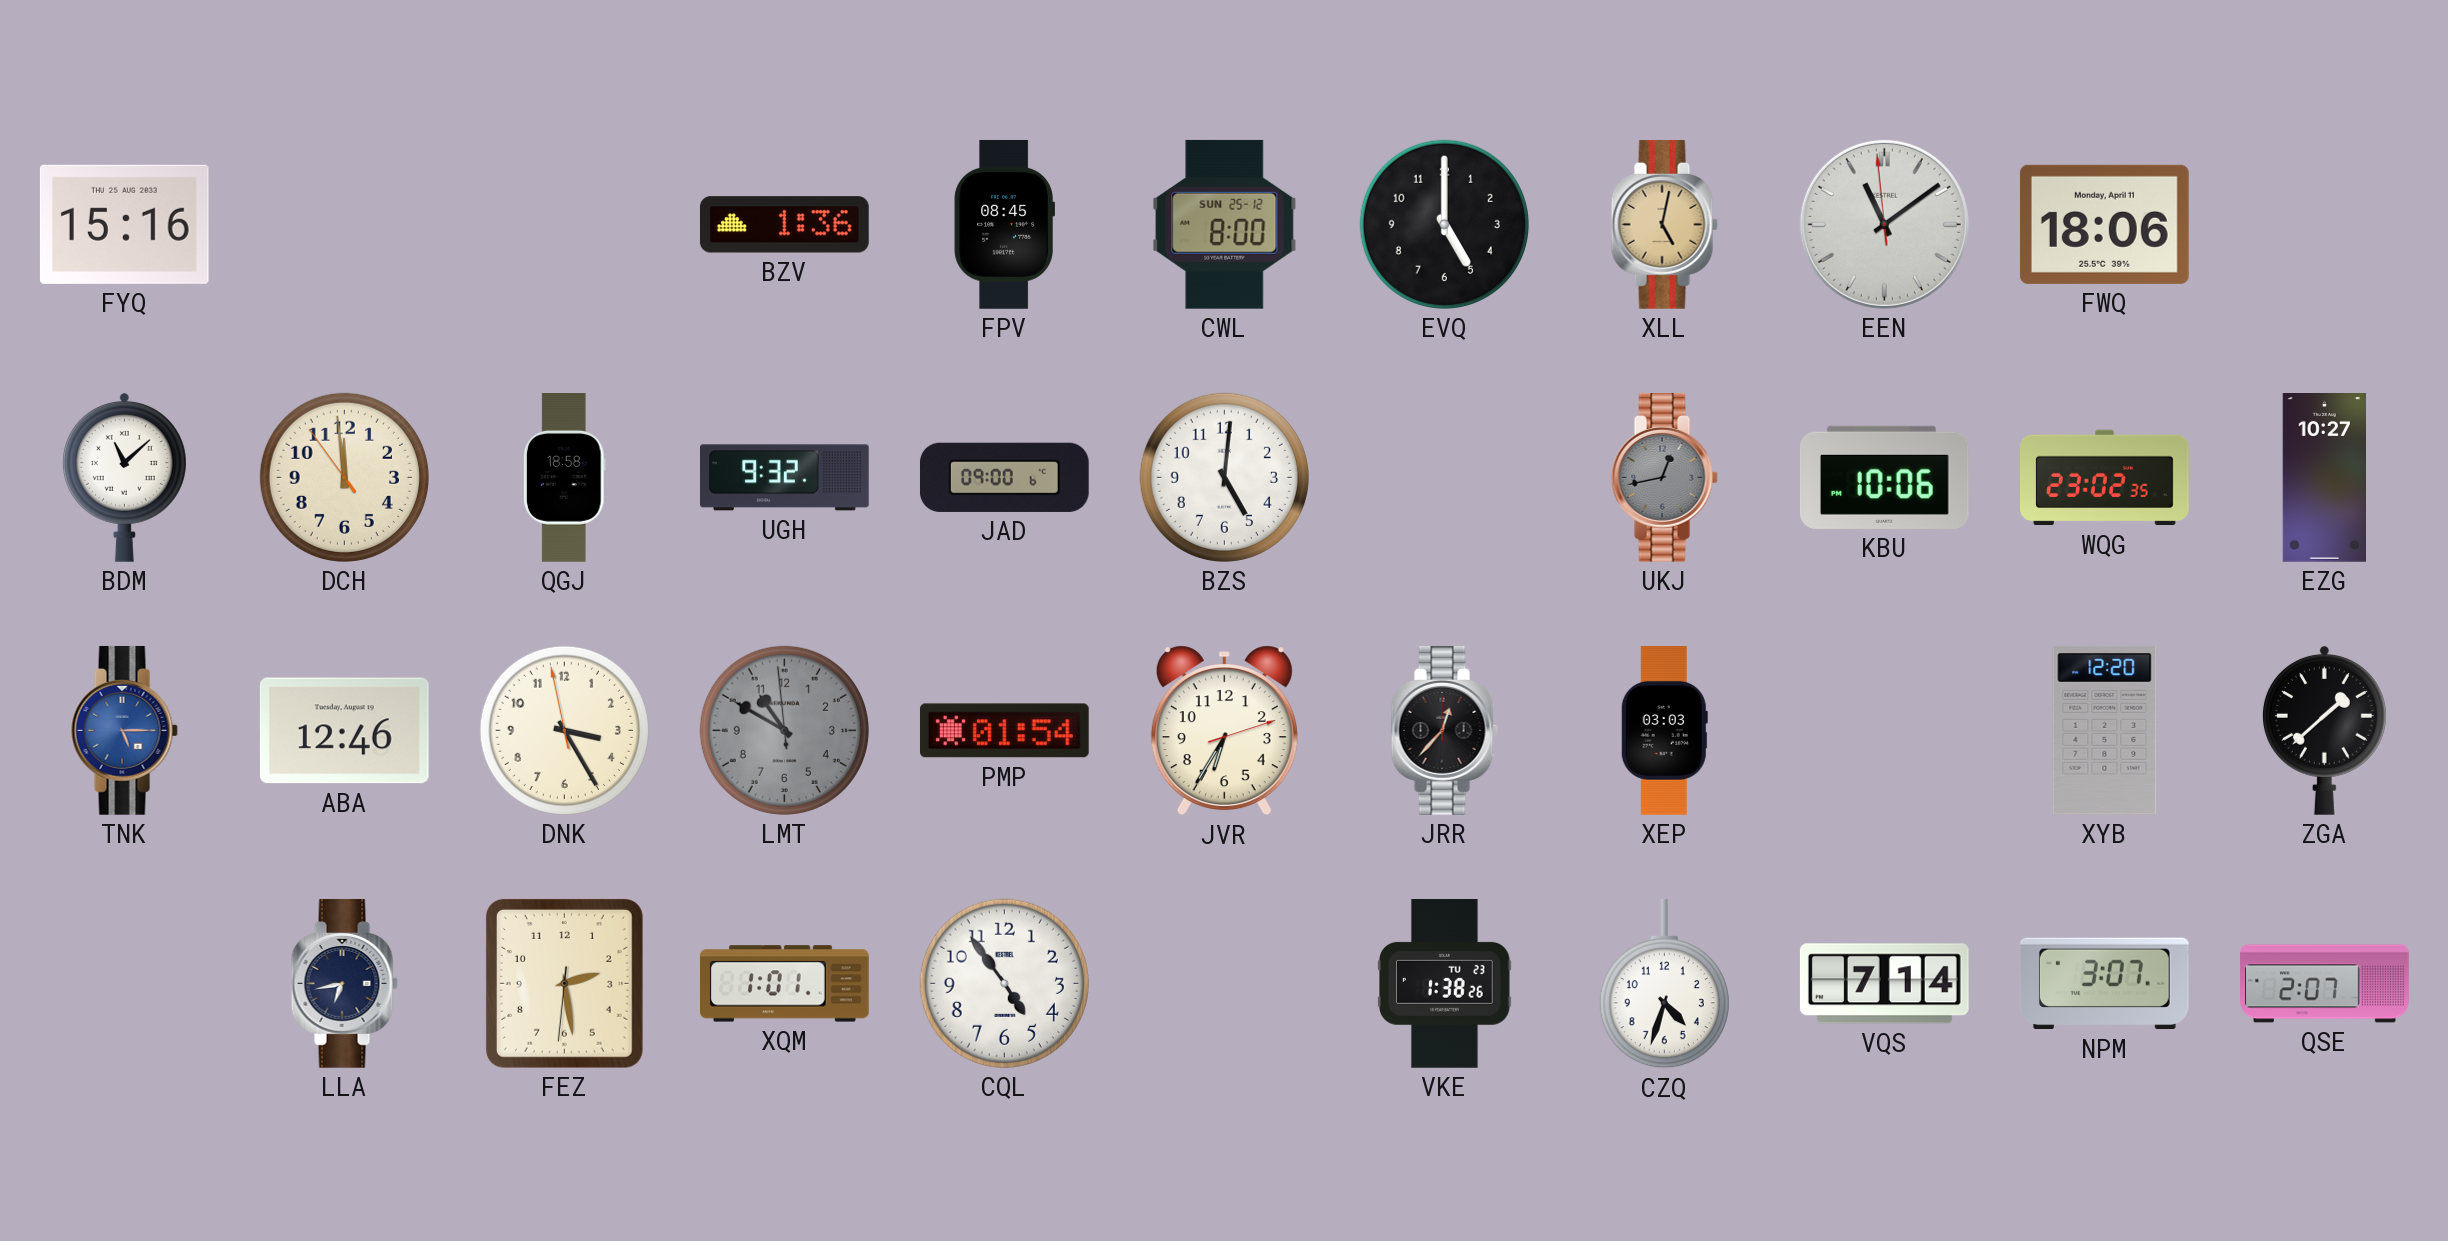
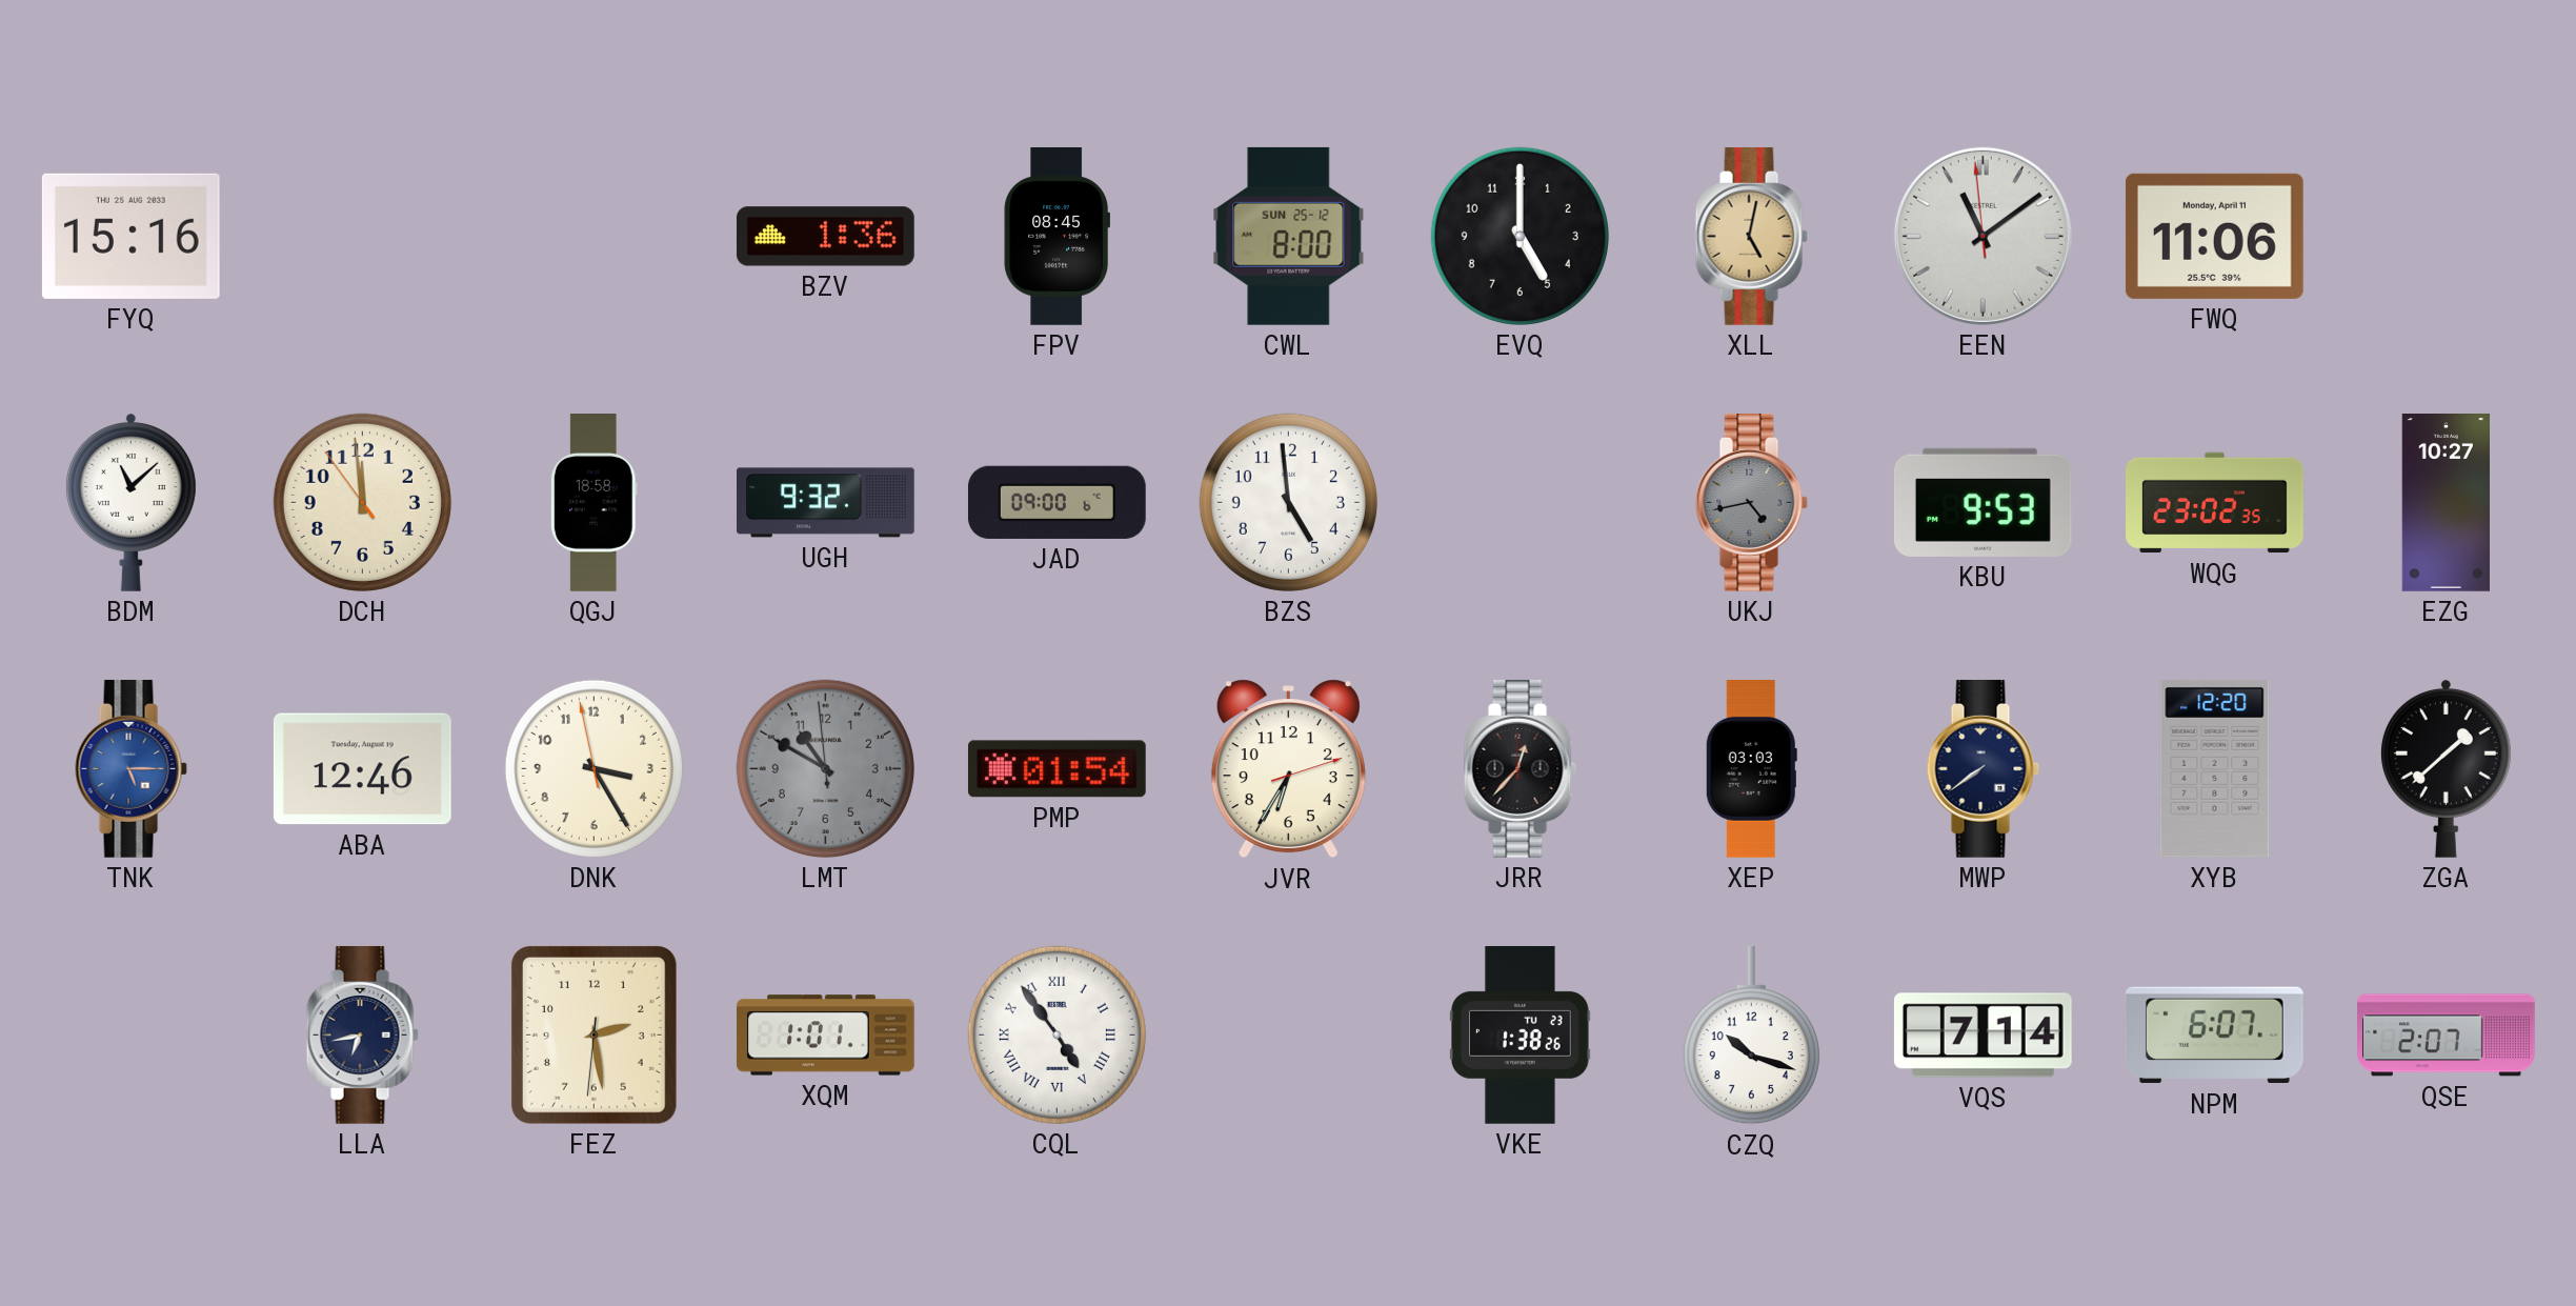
FWQ: 18:06 -> 11:06
BZS: 5:01 -> 4:59
UKJ: 12:43 -> 4:43
KBU: 10:06 -> 9:53
MWP: none -> 7:39
CQL numerals: Arabic -> Roman
CZQ: 4:33 -> 10:18
NPM: 3:07 -> 6:07
